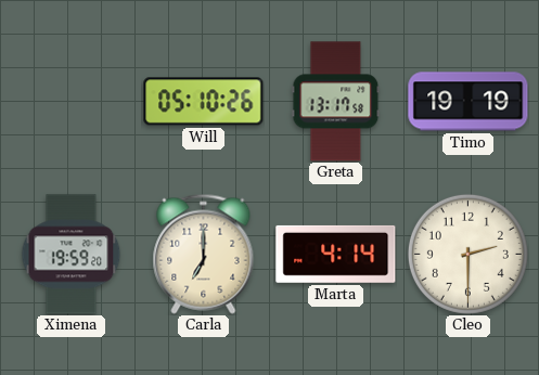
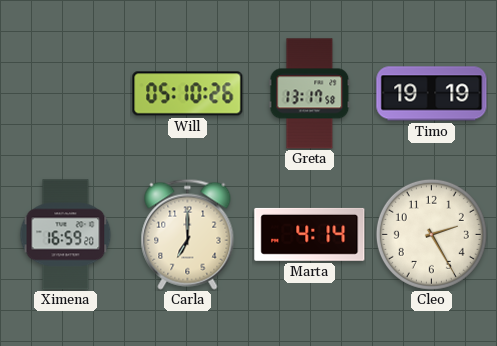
Ximena: 19:59 -> 16:59
Cleo: 2:30 -> 2:25
